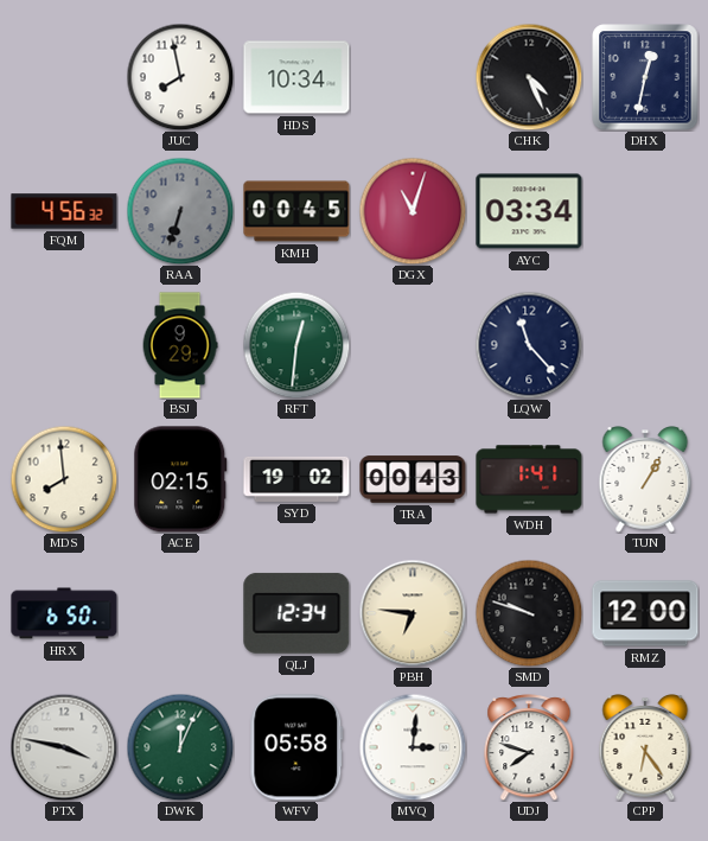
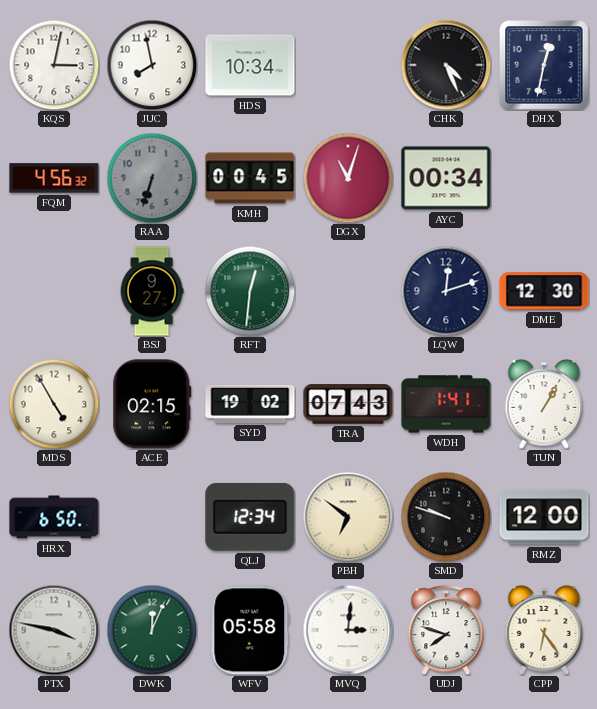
KQS: none -> 3:02
AYC: 03:34 -> 00:34
BSJ: 9:29 -> 9:27
LQW: 11:23 -> 12:12
DME: none -> 12:30
MDS: 7:59 -> 4:55
TRA: 00:43 -> 07:43
PBH: 6:46 -> 6:51
